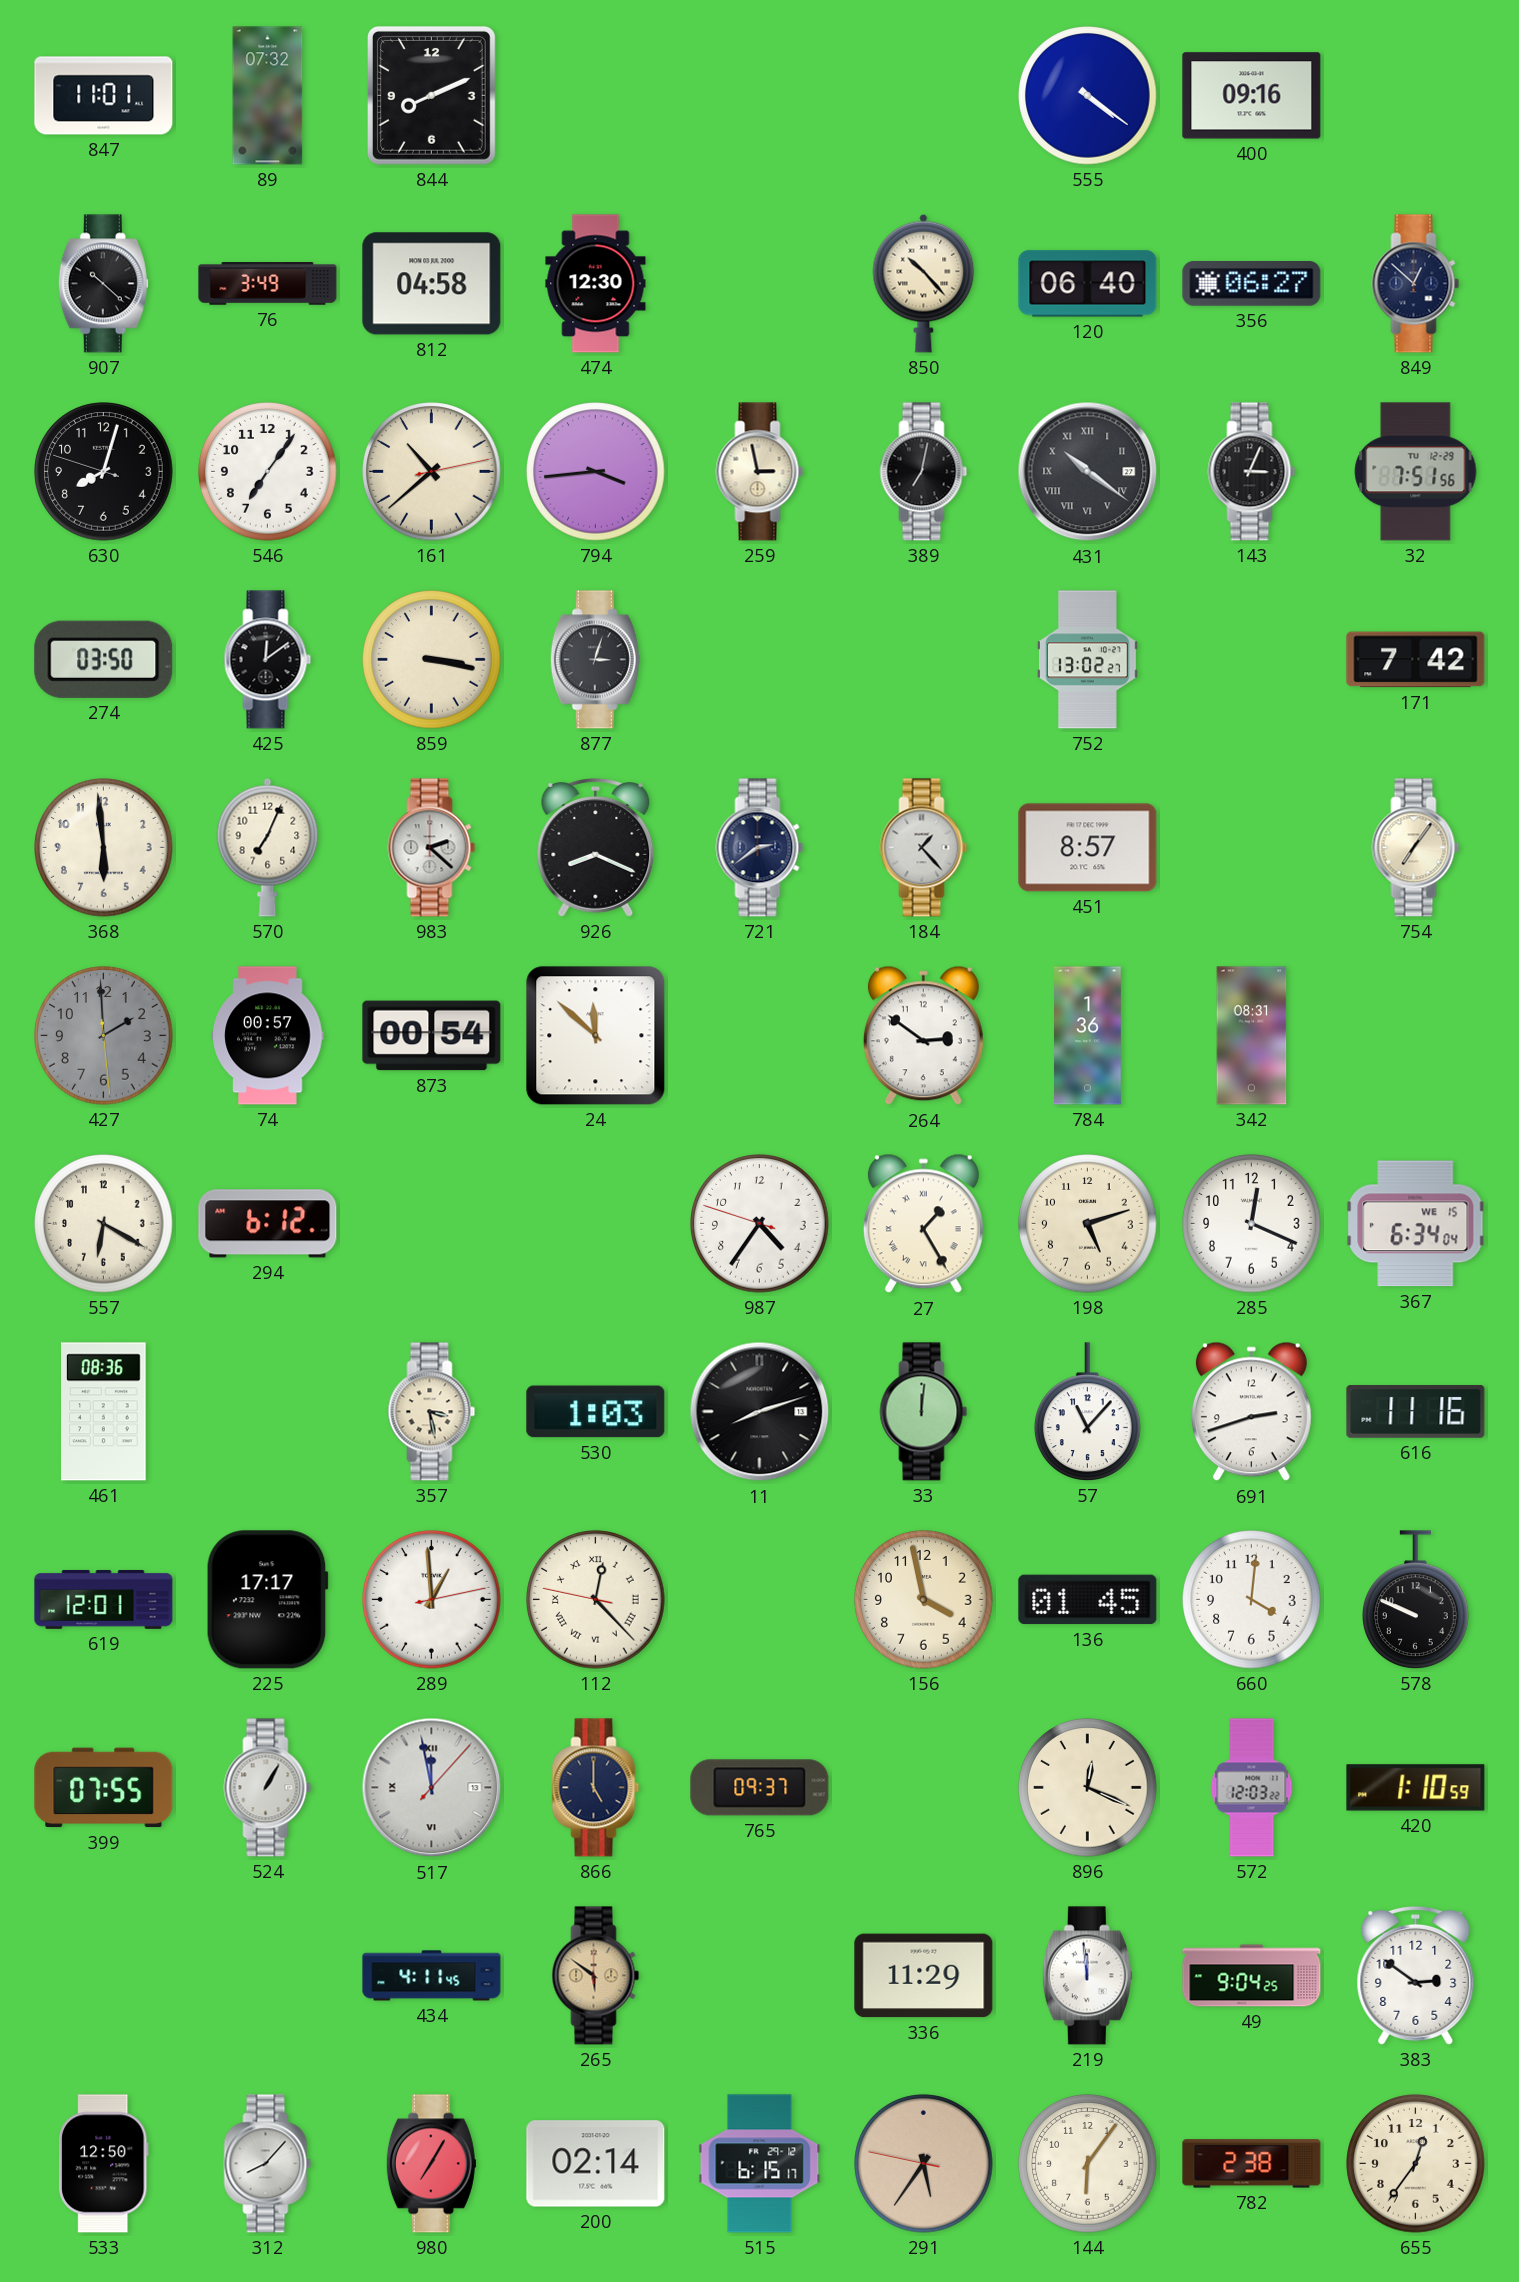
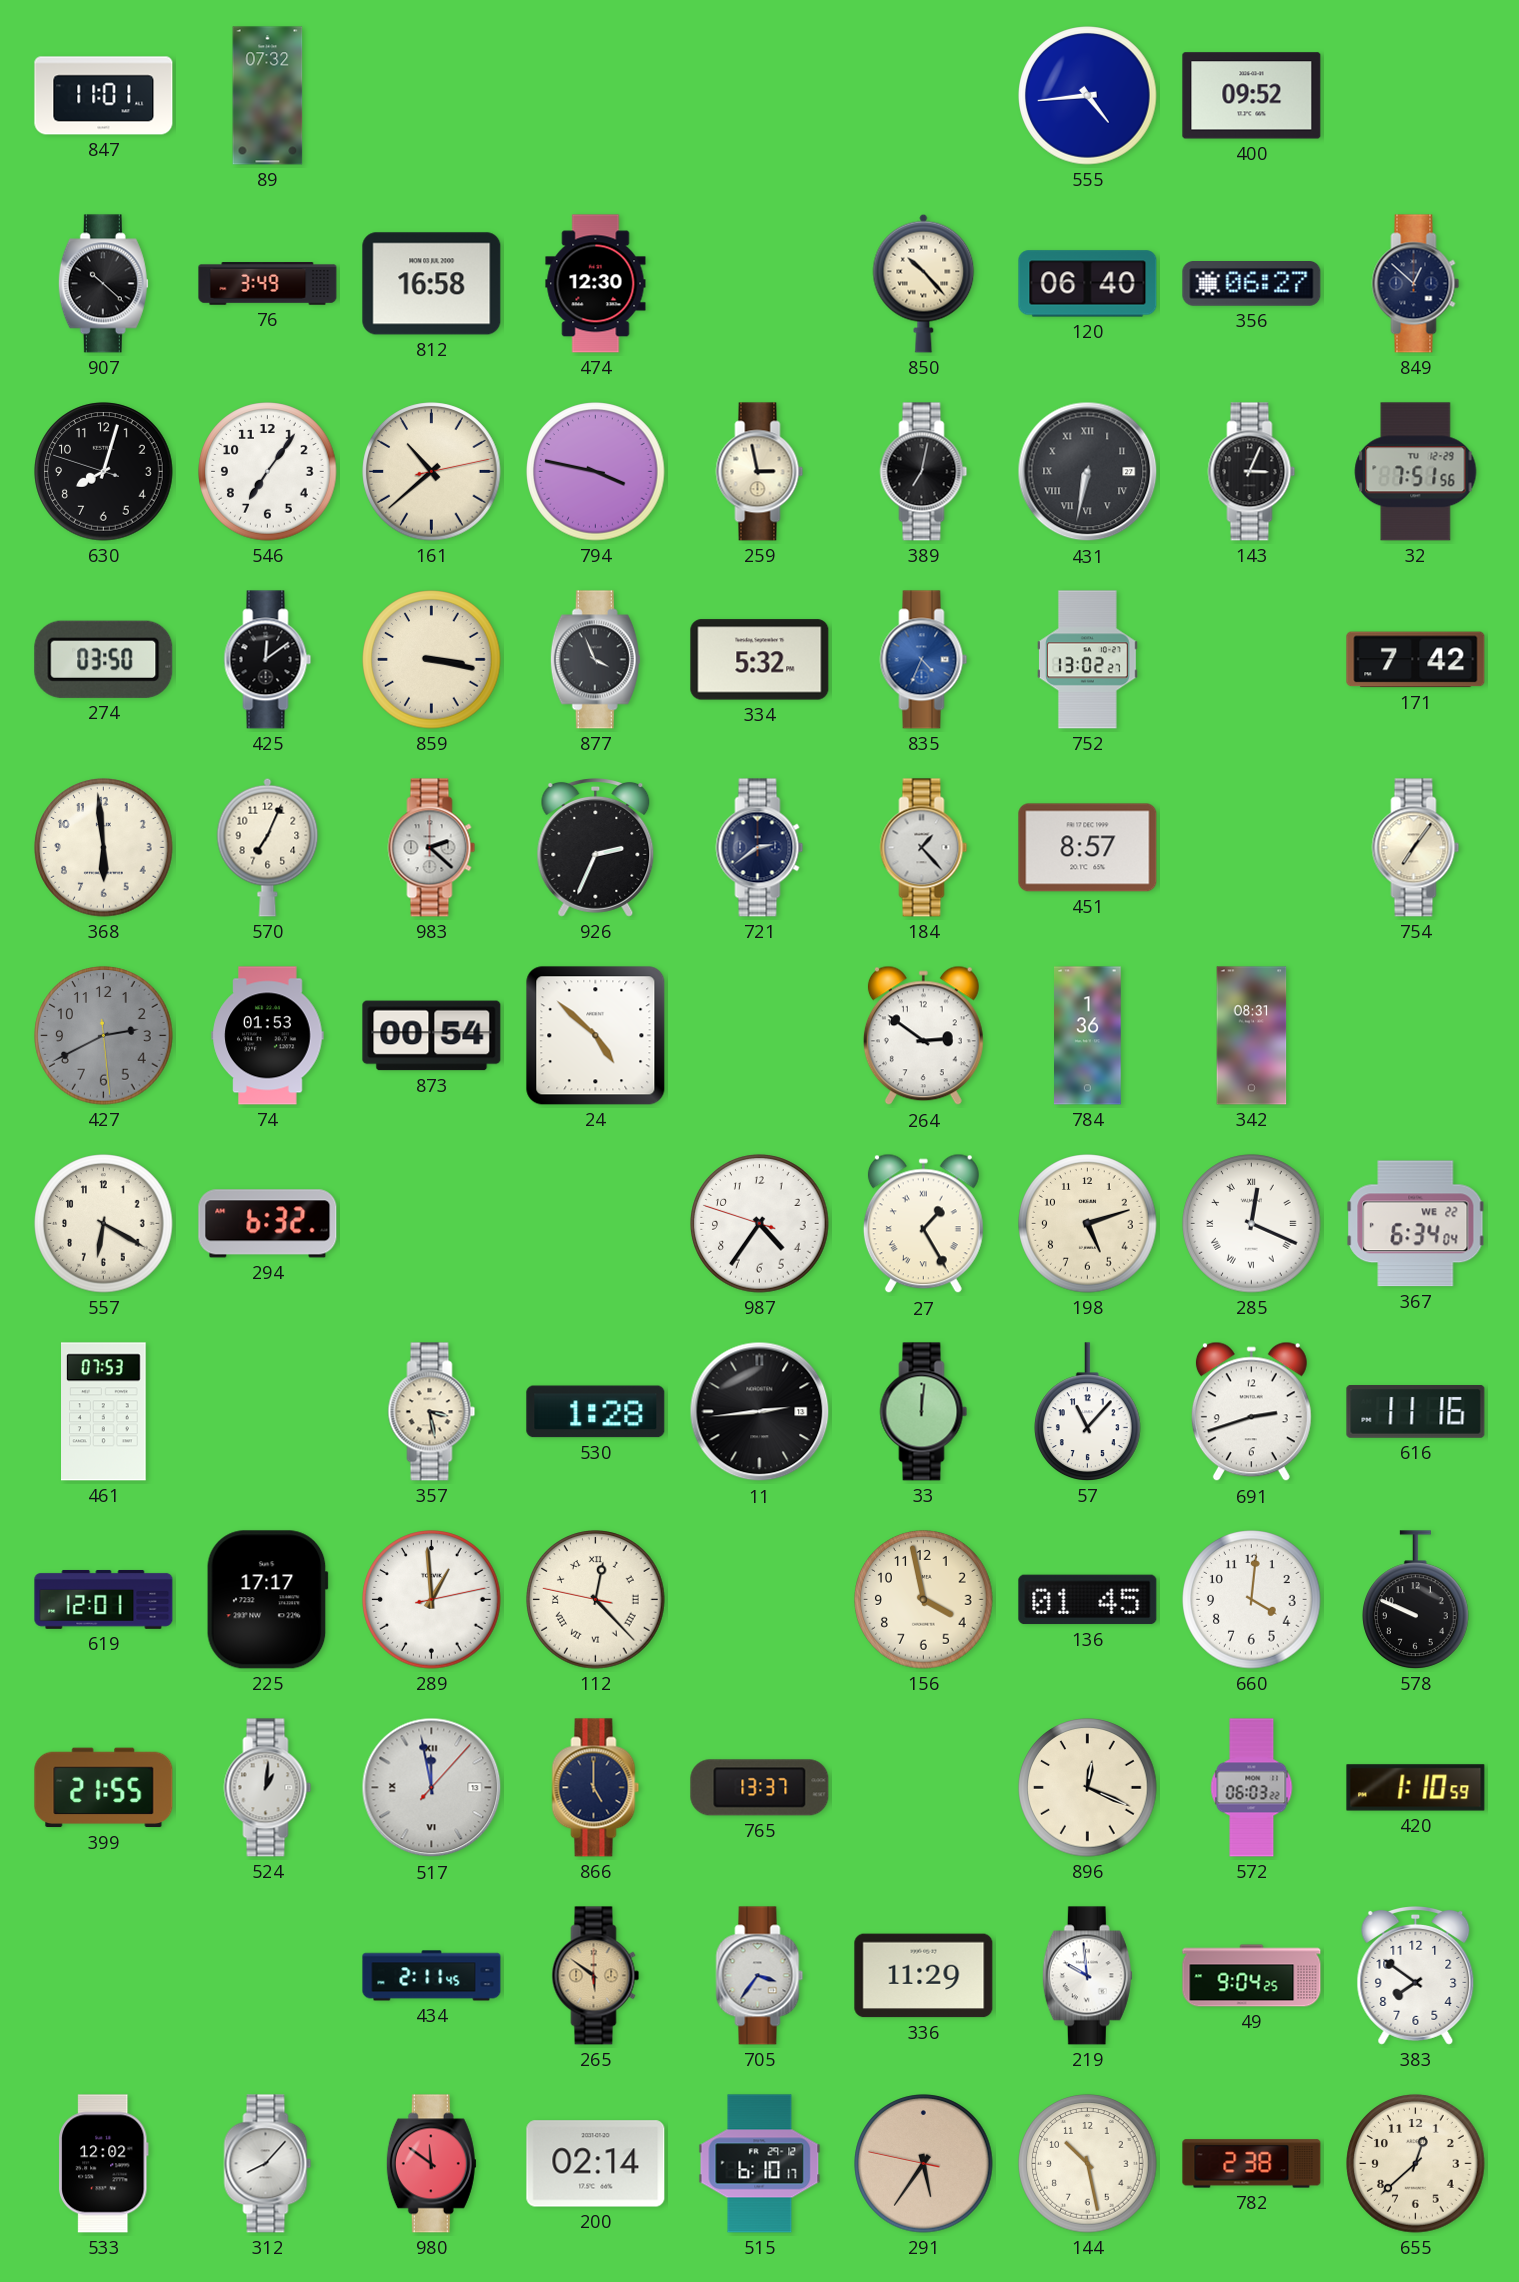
844: 8:11 -> none
555: 4:21 -> 4:44
400: 09:16 -> 09:52
812: 04:58 -> 16:58
794: 3:44 -> 3:47
431: 10:21 -> 6:32
877: 3:03 -> 3:56
334: none -> 5:32
835: none -> 4:34
926: 8:19 -> 2:34
427: 1:59 -> 2:40
74: 00:57 -> 01:53
24: 11:52 -> 4:52
294: 6:12 -> 6:32
285 numerals: Arabic -> Roman
367 date: WE 15 -> WE 22
461: 08:36 -> 07:53
530: 1:03 -> 1:28
11: 8:12 -> 2:44
399: 07:55 -> 21:55
524: 1:05 -> 1:01
765: 09:37 -> 13:37
572: 12:03 -> 06:03
434: 4:11 -> 2:11
705: none -> 3:36
219: 11:59 -> 9:59
383: 2:51 -> 7:51
533: 12:50 -> 12:02
980: 7:05 -> 11:51
515: 6:15 -> 6:10
144: 6:06 -> 10:28
655: 12:36 -> 12:38
